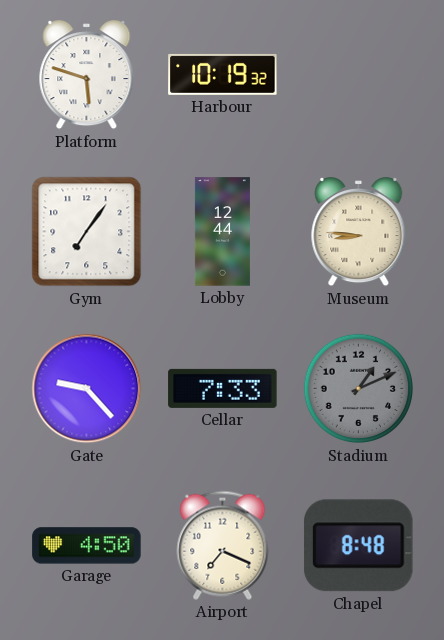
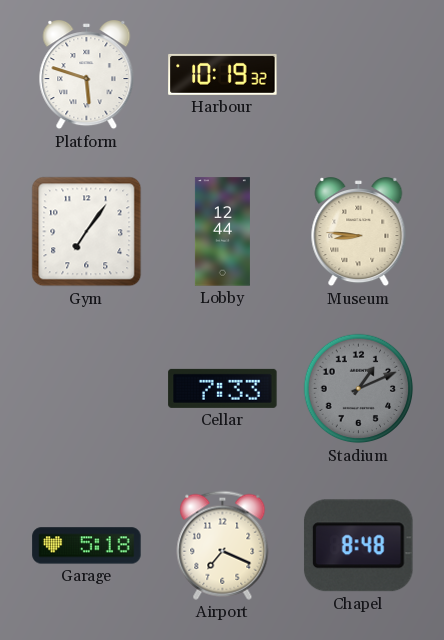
Gate: 9:23 -> none
Garage: 4:50 -> 5:18
